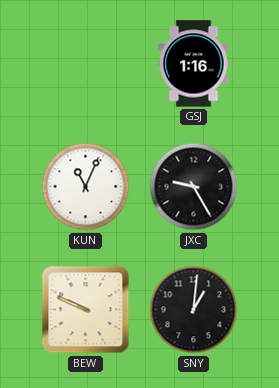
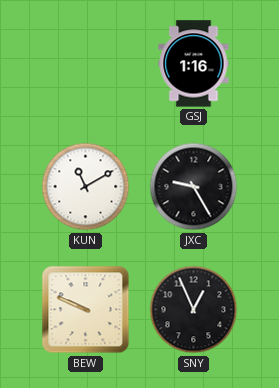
KUN: 11:04 -> 11:10
SNY: 1:01 -> 12:56
